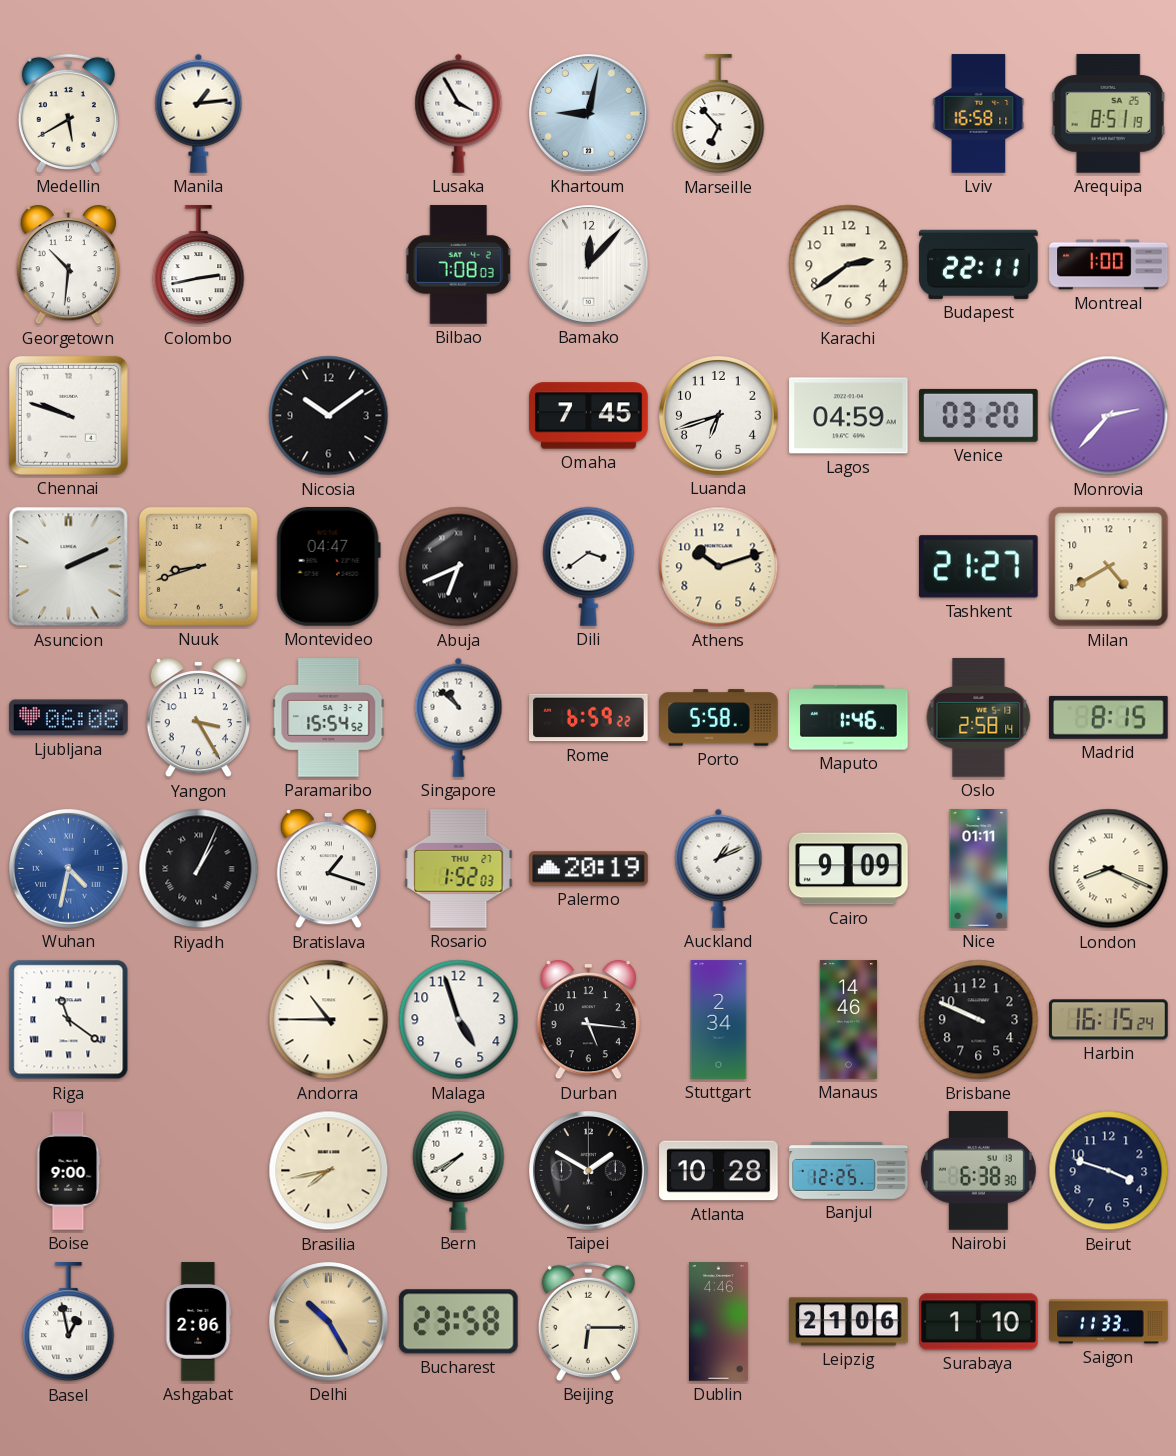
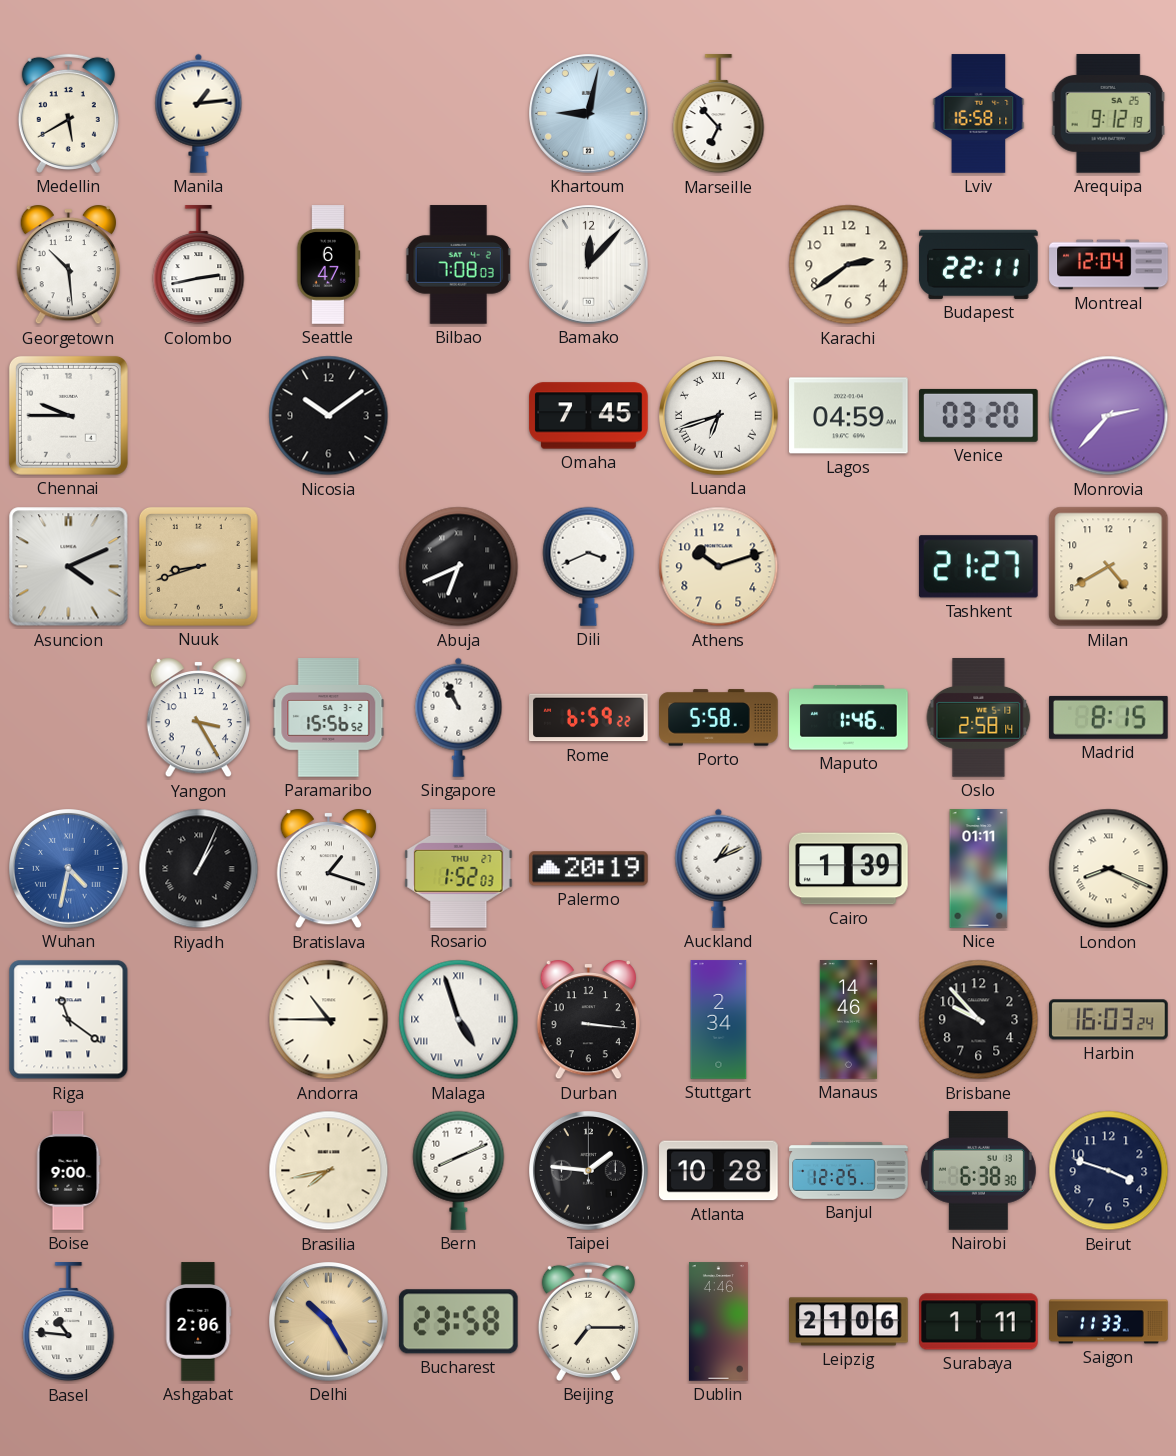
Lusaka: 3:55 -> none
Arequipa: 8:51 -> 9:12
Georgetown: 10:31 -> 10:29
Seattle: none -> 6:47
Montreal: 1:00 -> 12:04
Chennai: 9:48 -> 9:45
Luanda numerals: Arabic -> Roman
Asuncion: 2:11 -> 4:11
Montevideo: 04:47 -> none
Dili: 3:39 -> 3:41
Ljubljana: 06:08 -> none
Paramaribo: 15:54 -> 15:56
Singapore: 10:52 -> 10:56
Cairo: 9:09 -> 1:39
Malaga numerals: Arabic -> Roman
Durban: 5:16 -> 3:16
Brisbane: 9:49 -> 9:53
Harbin: 16:15 -> 16:03
Bern: 7:40 -> 8:11
Taipei: 1:50 -> 1:46
Basel: 12:58 -> 10:46
Beijing: 6:15 -> 7:15
Surabaya: 1:10 -> 1:11
